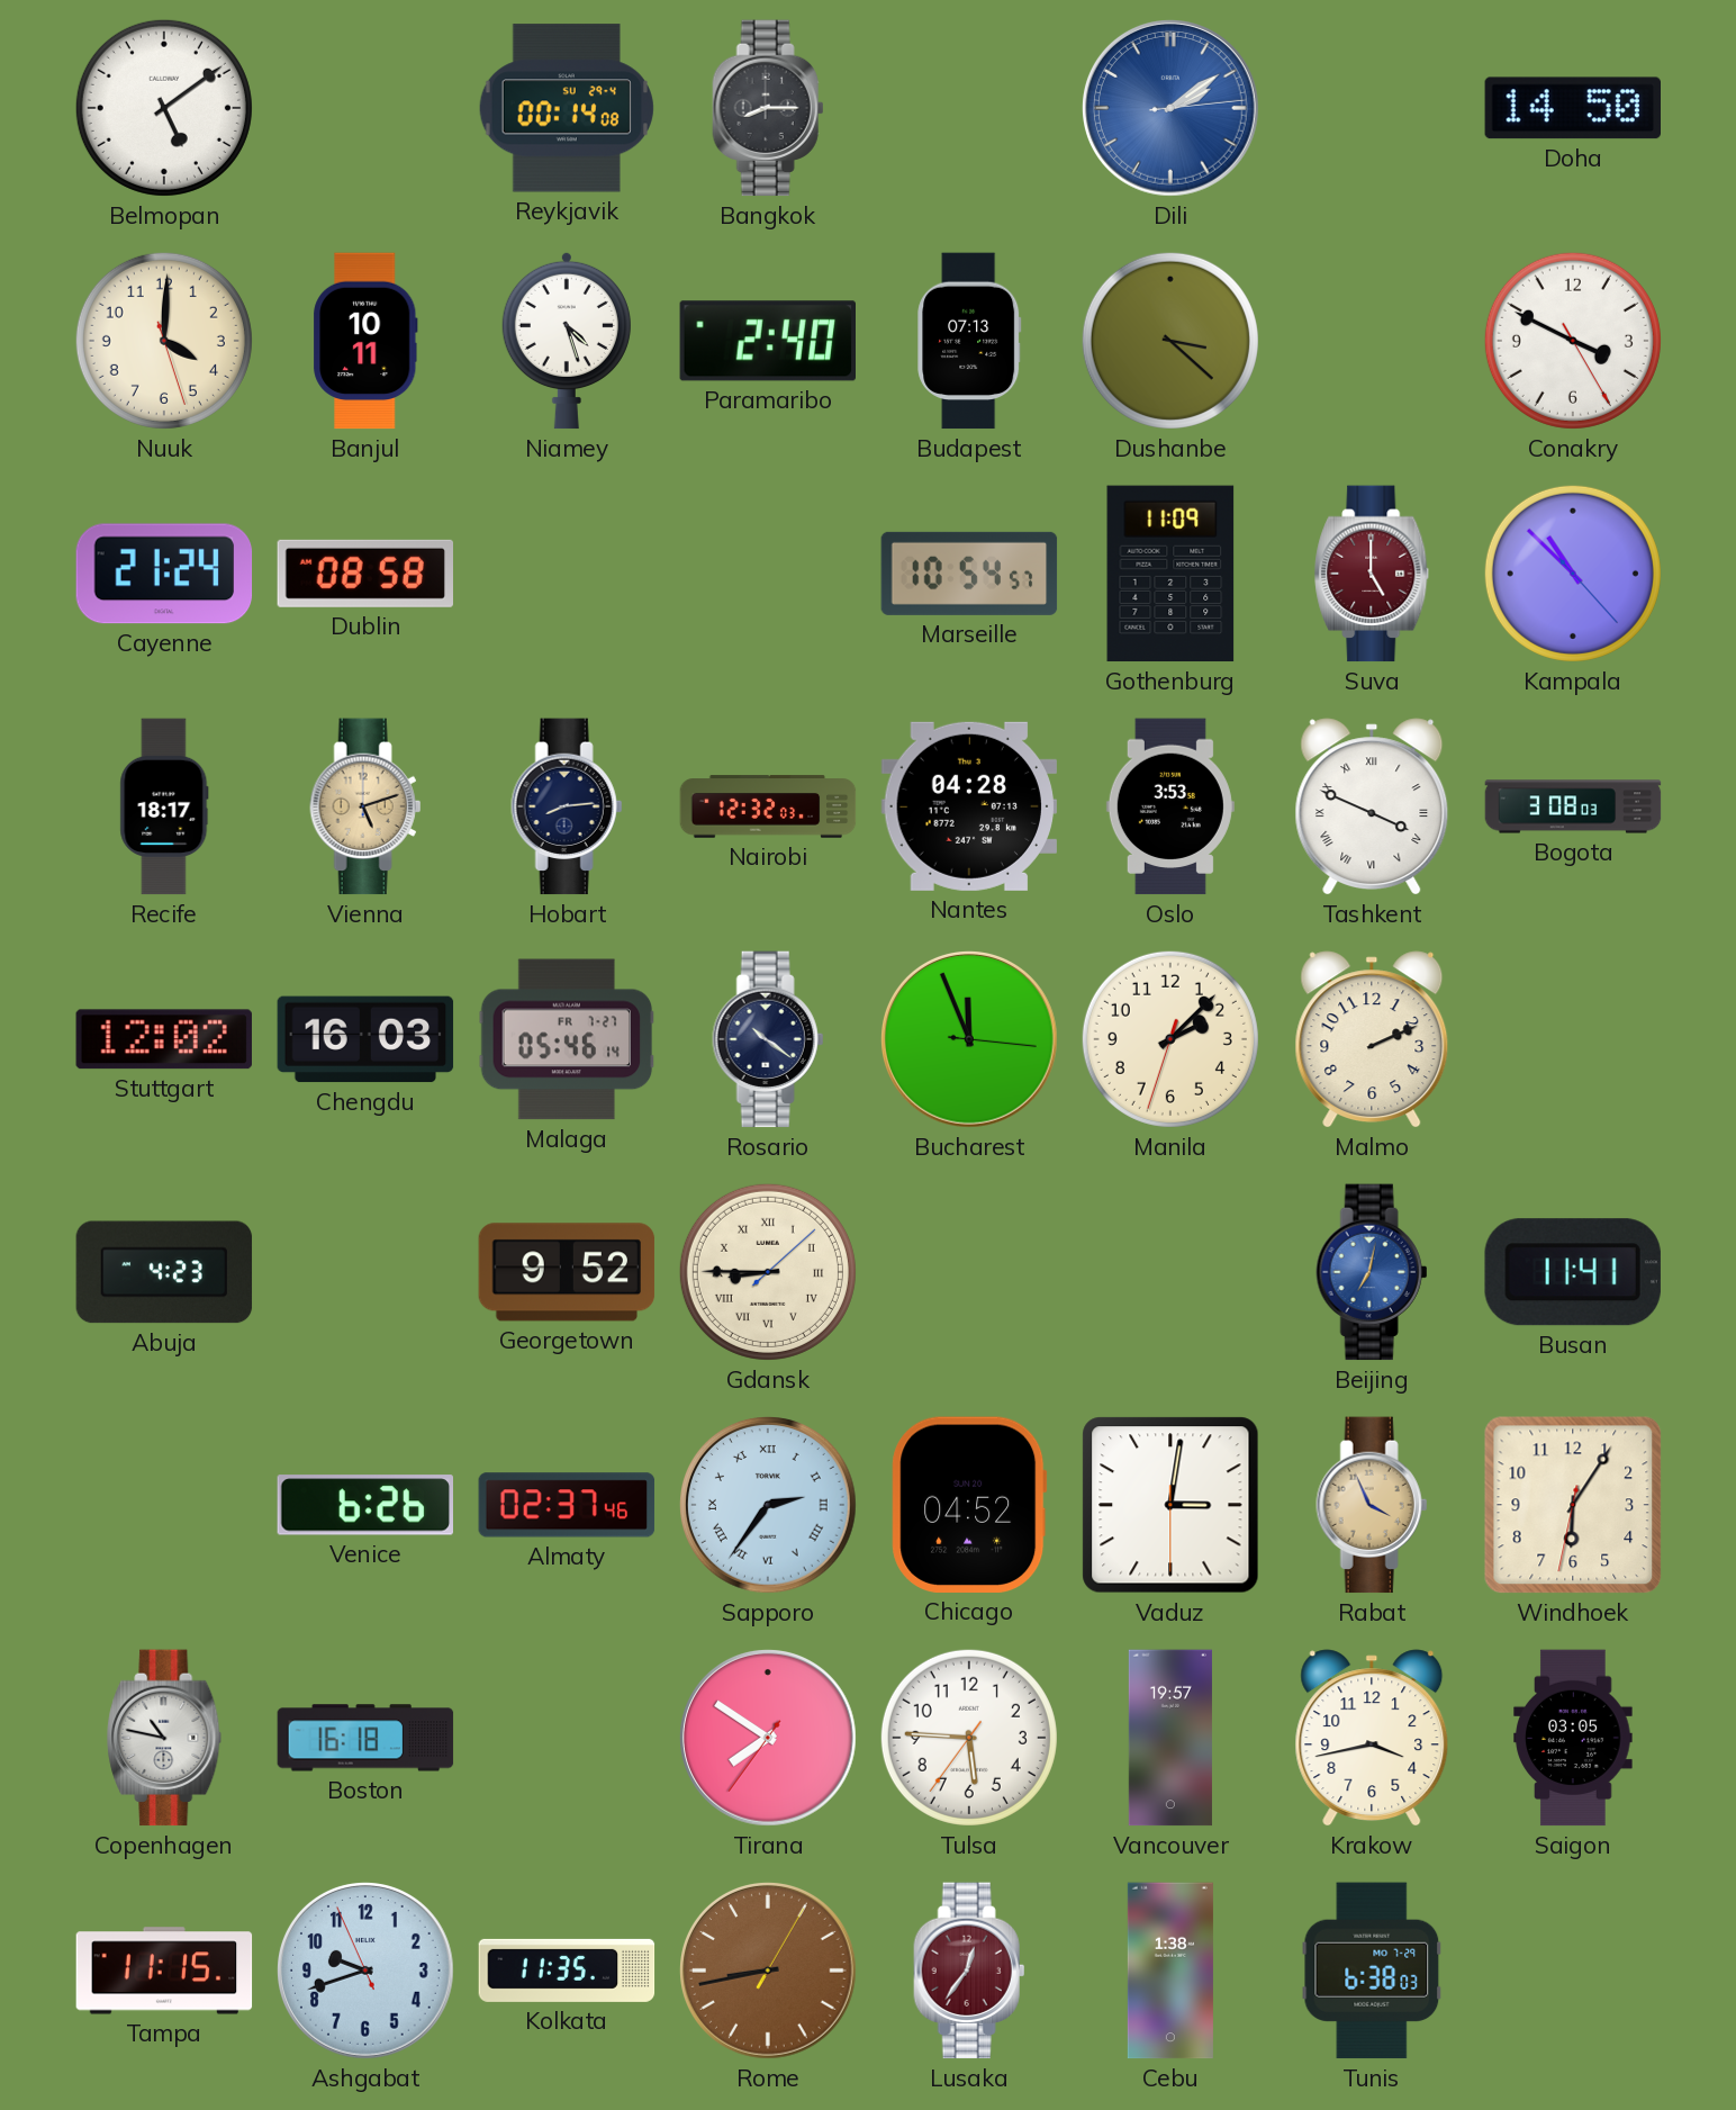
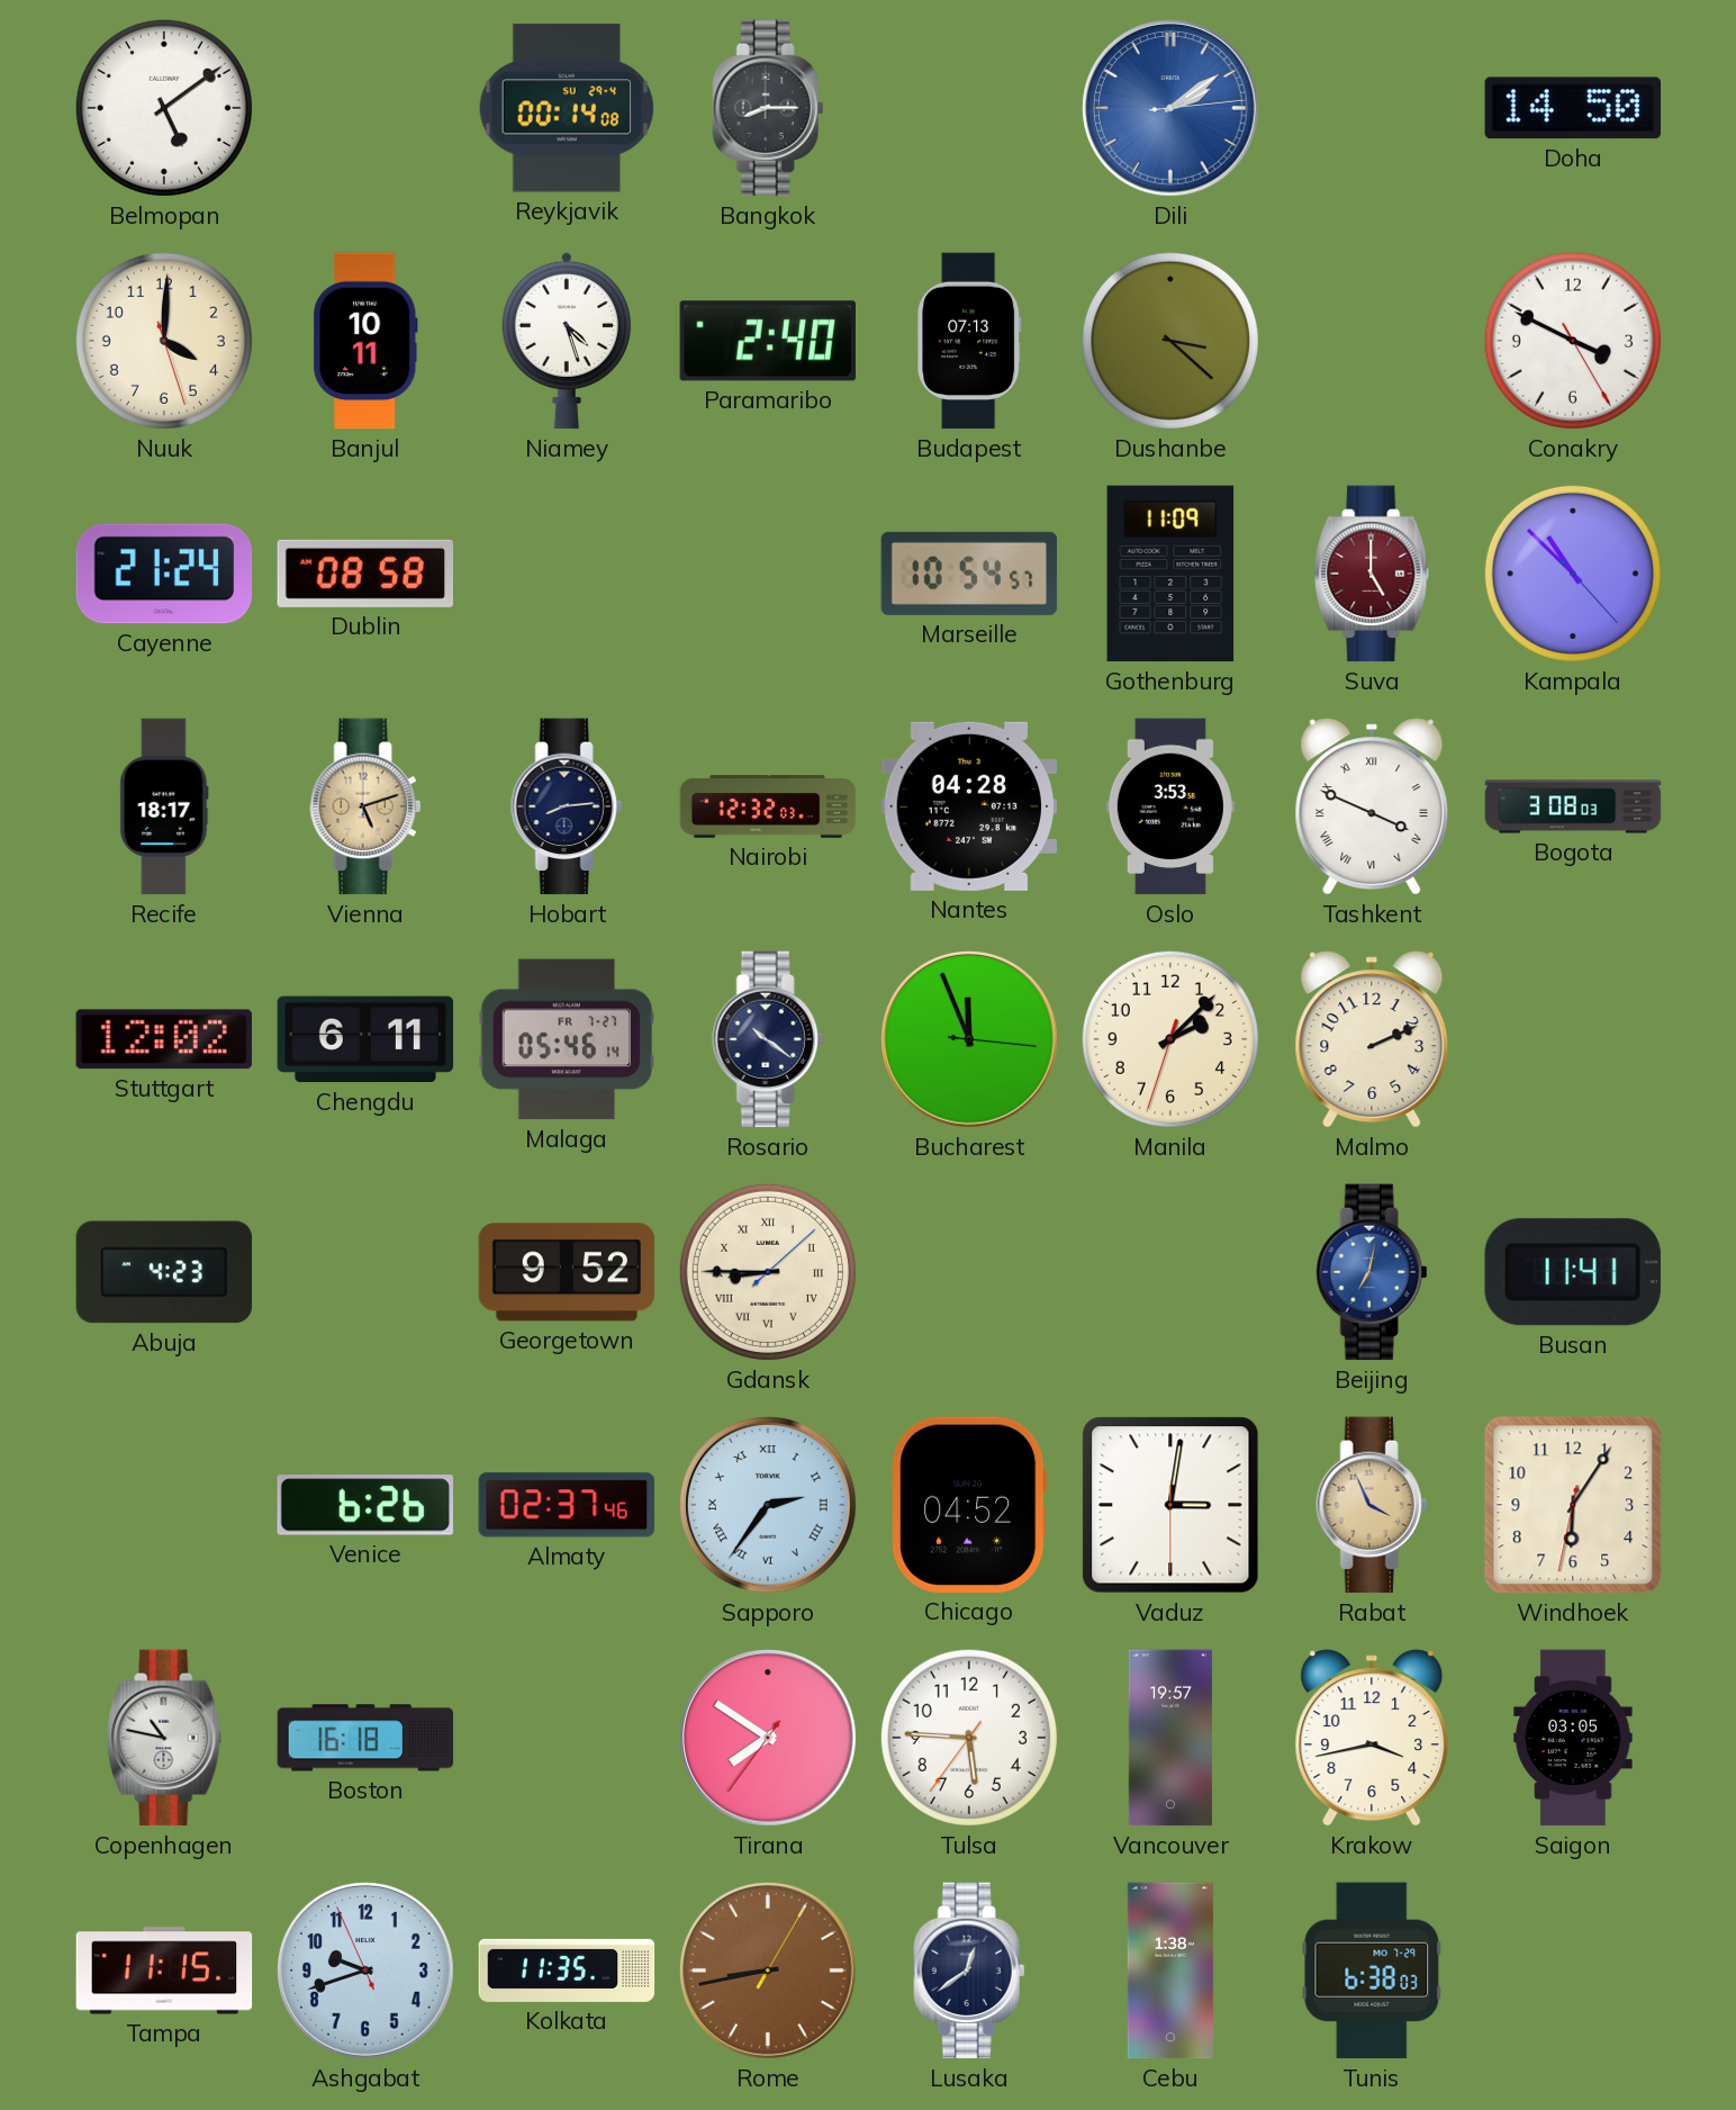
Chengdu: 16:03 -> 6:11
Lusaka: 12:36 -> 12:39
Lusaka dial: burgundy -> navy
